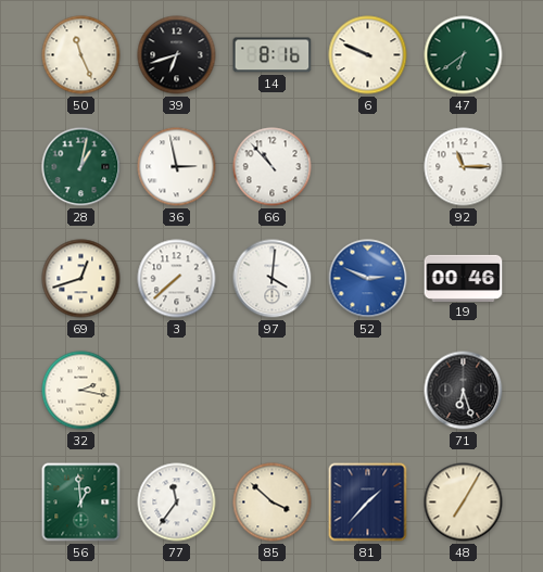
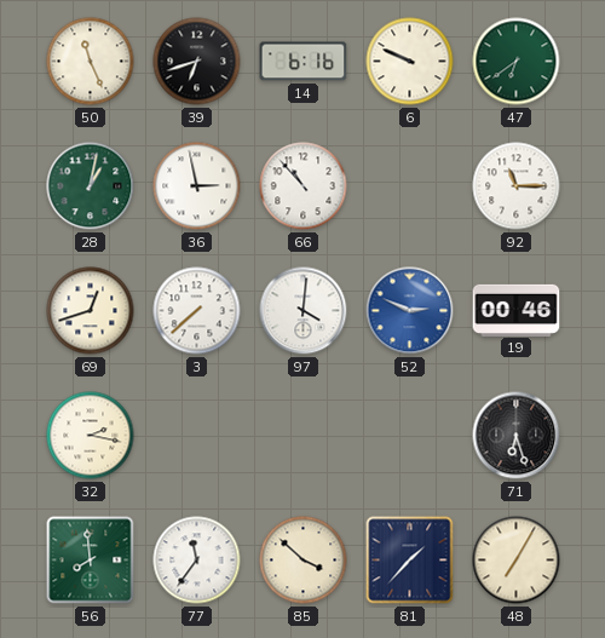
14: 8:16 -> 6:16
56: 12:59 -> 7:59
